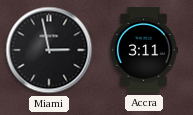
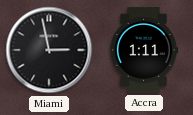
Accra: 3:11 -> 1:11
